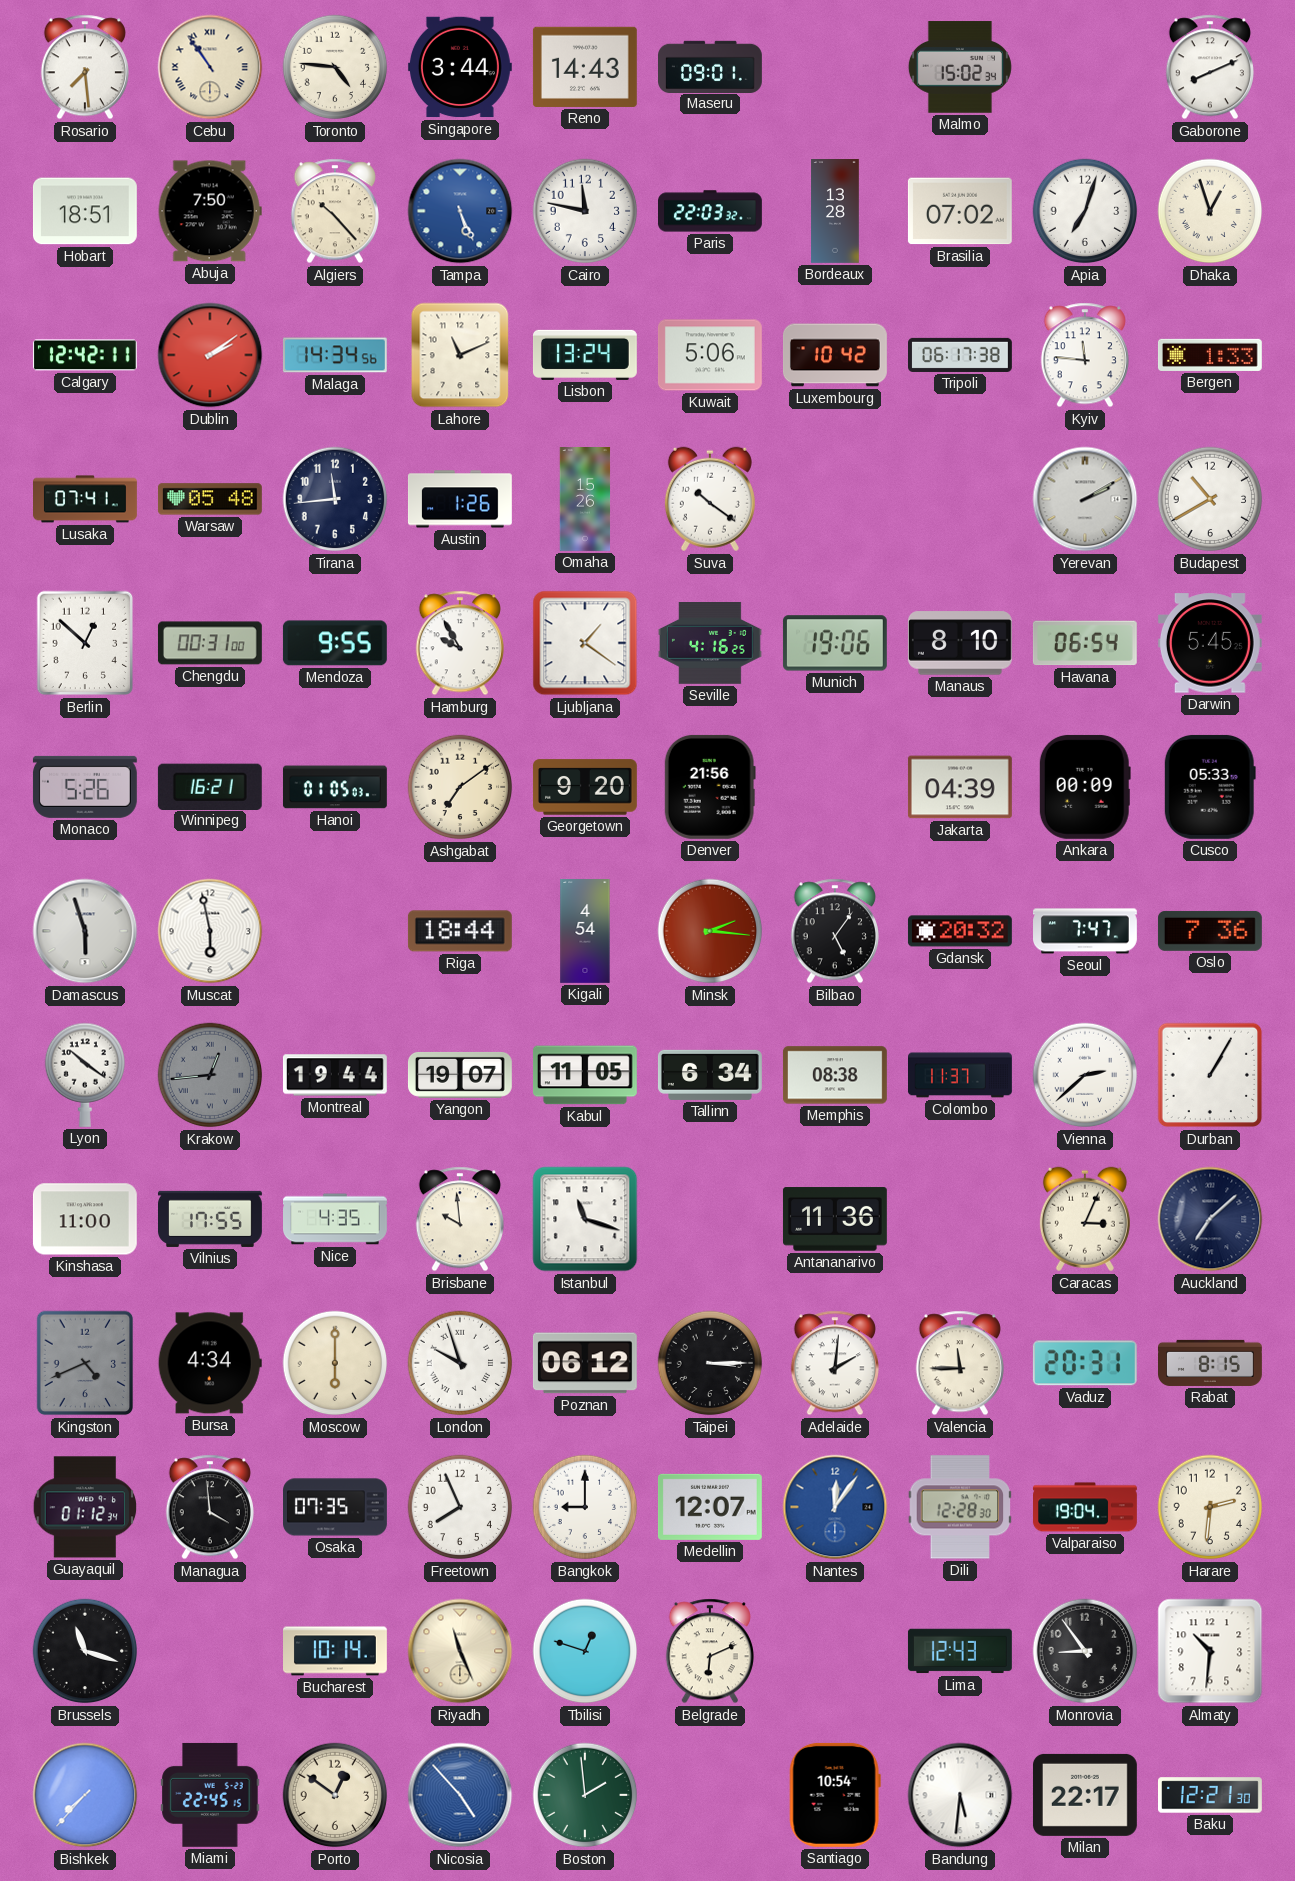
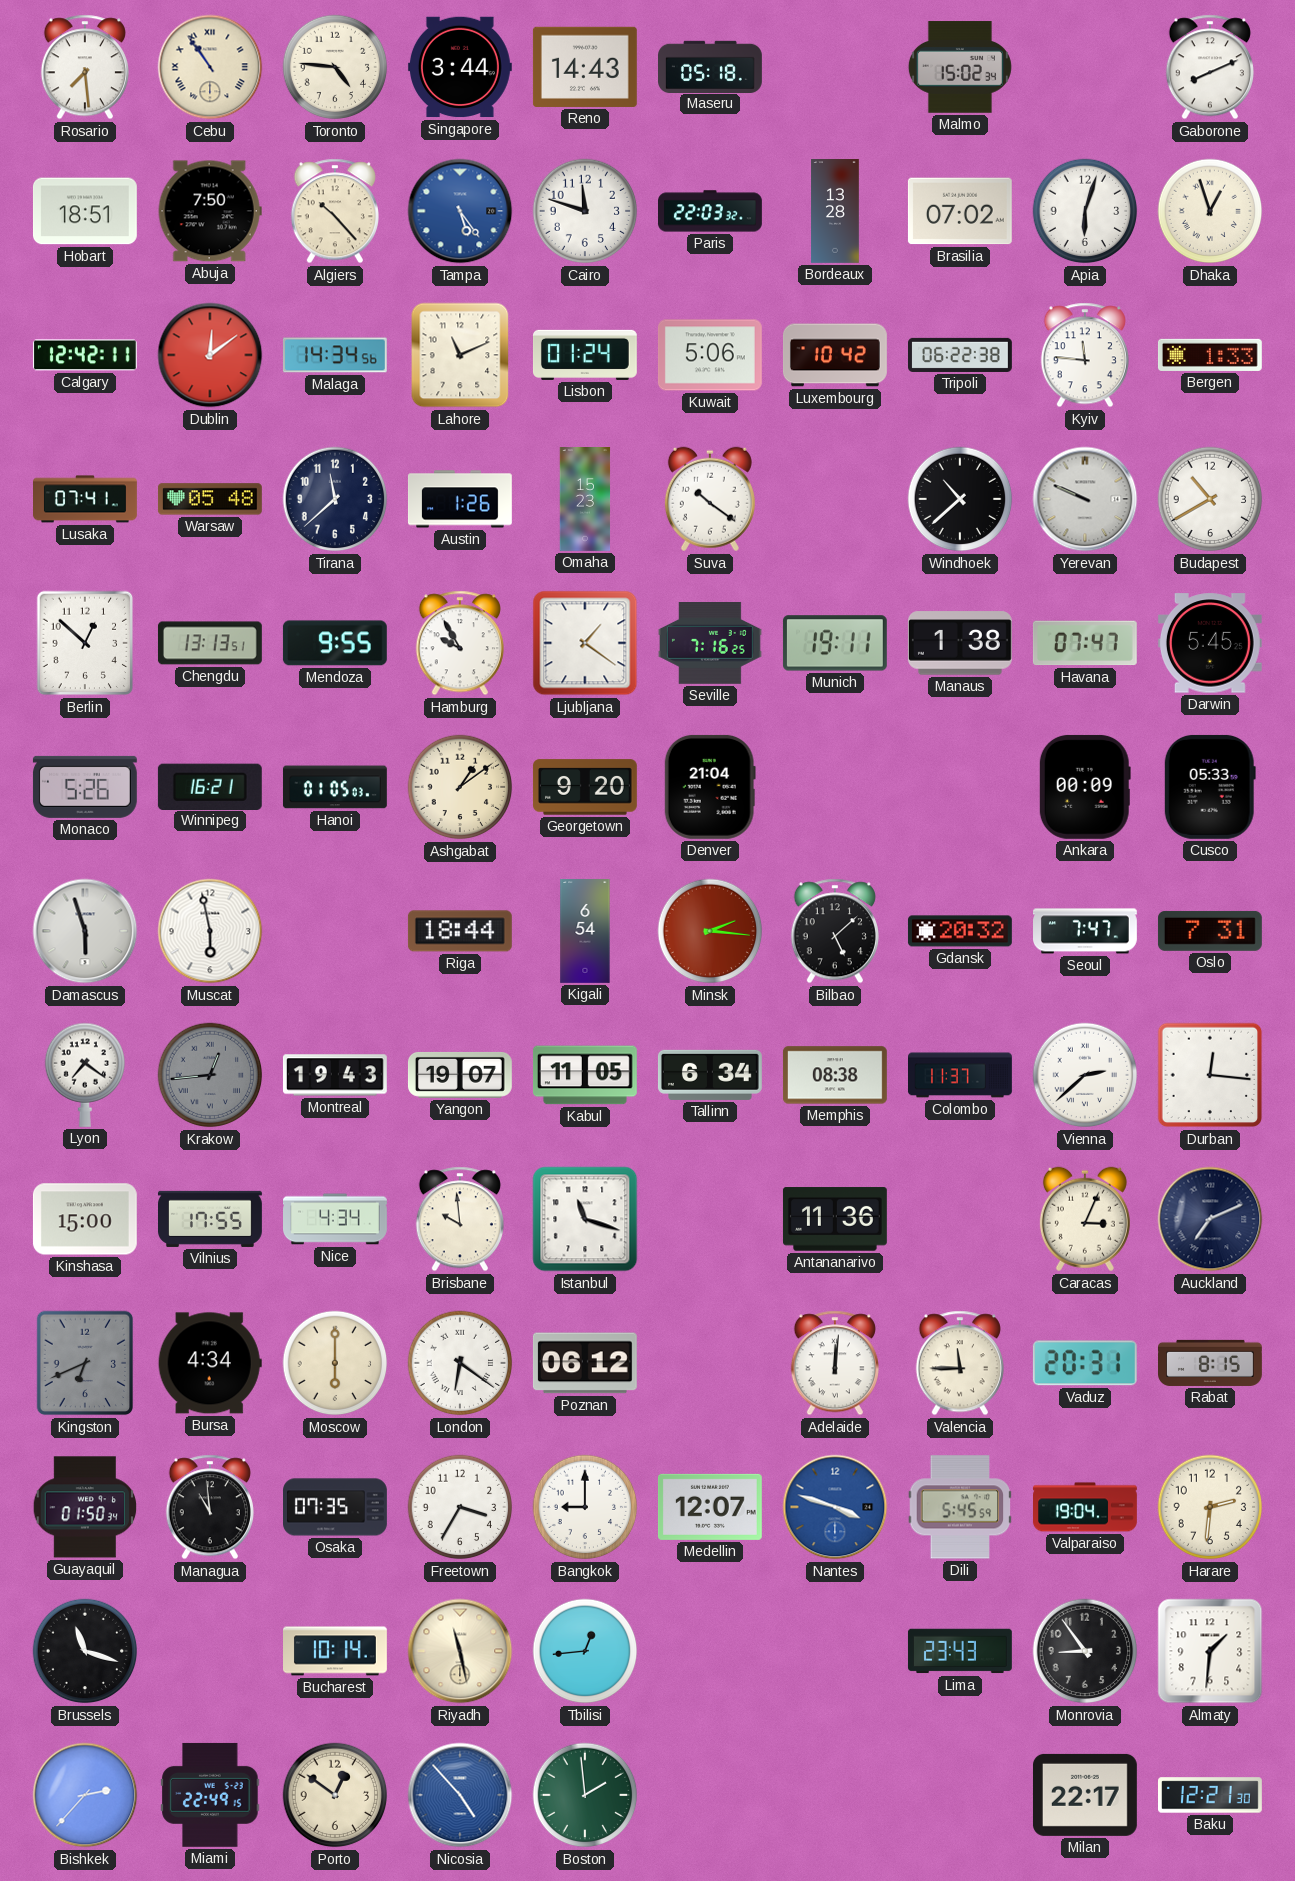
Maseru: 09:01 -> 05:18
Tampa: 5:26 -> 5:24
Cairo: 11:47 -> 11:48
Apia: 7:03 -> 6:03
Dublin: 2:09 -> 12:09
Lisbon: 13:24 -> 01:24
Tripoli: 06:17 -> 06:22
Tirana: 11:44 -> 11:38
Omaha: 15:26 -> 15:23
Windhoek: none -> 10:38
Yerevan: 2:10 -> 9:49
Chengdu: 00:31 -> 13:13
Seville: 4:16 -> 7:16
Munich: 19:06 -> 19:11
Manaus: 8:10 -> 1:38
Havana: 06:54 -> 07:47
Ashgabat: 7:09 -> 1:09
Denver: 21:56 -> 21:04
Jakarta: 04:39 -> none
Kigali: 4:54 -> 6:54
Bilbao: 5:06 -> 5:08
Oslo: 7:36 -> 7:31
Lyon: 10:21 -> 7:21
Montreal: 19:44 -> 19:43
Durban: 1:05 -> 12:16
Kinshasa: 11:00 -> 15:00
Nice: 4:35 -> 4:34
Auckland: 7:08 -> 7:11
Kingston: 4:41 -> 6:41
London: 9:57 -> 6:21
Taipei: 3:15 -> none
Adelaide: 2:01 -> 12:01
Guayaquil: 01:12 -> 01:50
Managua: 3:59 -> 10:59
Freetown: 7:56 -> 3:35
Nantes: 12:06 -> 3:48
Dili: 12:28 -> 5:45
Riyadh: 11:26 -> 11:28
Tbilisi: 12:48 -> 12:44
Belgrade: 6:11 -> none
Lima: 12:43 -> 23:43
Almaty: 10:31 -> 1:31
Bishkek: 7:37 -> 2:37
Miami: 22:45 -> 22:49
Santiago: 10:54 -> none
Bandung: 5:31 -> none
